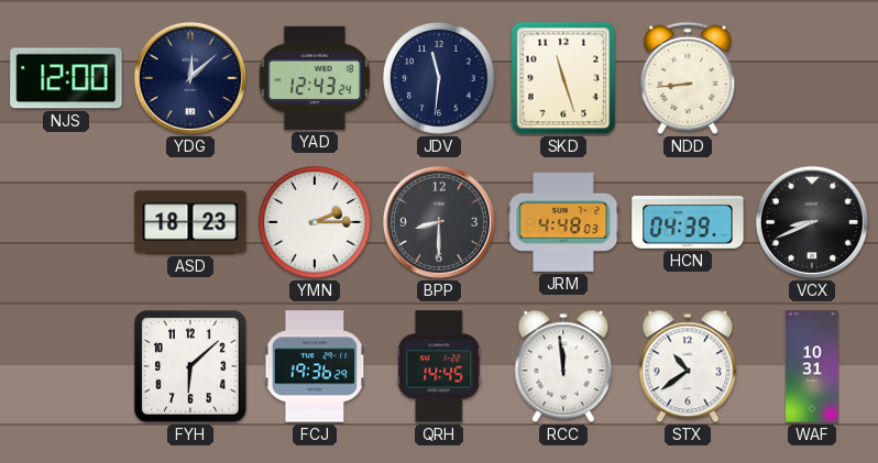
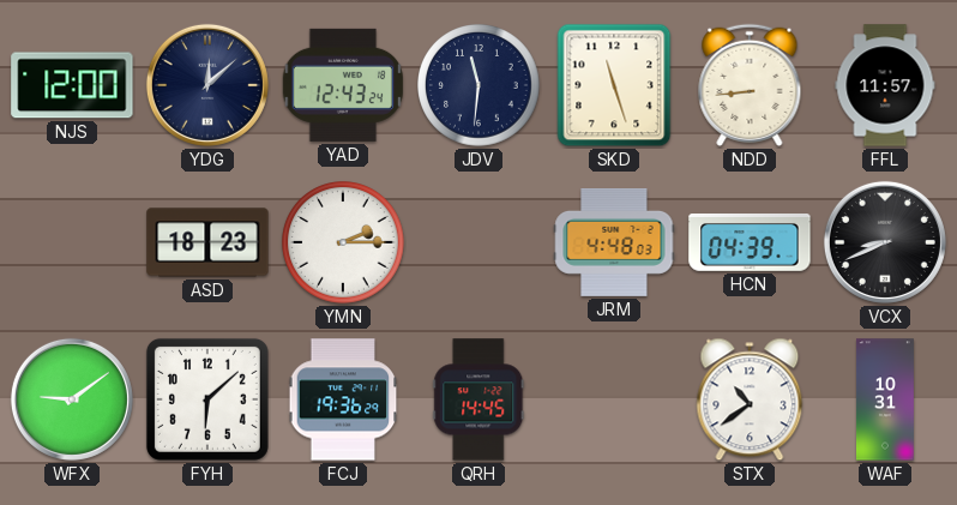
FFL: none -> 11:57
BPP: 8:30 -> none
WFX: none -> 9:09
RCC: 11:59 -> none
